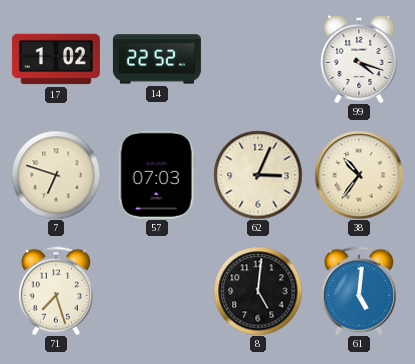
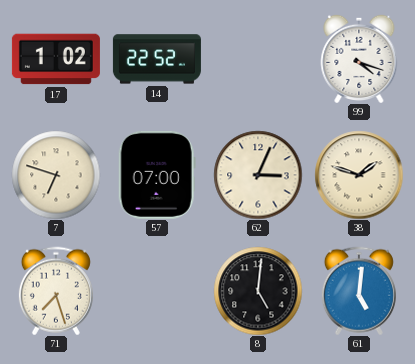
57: 07:03 -> 07:00
38: 10:36 -> 1:48
